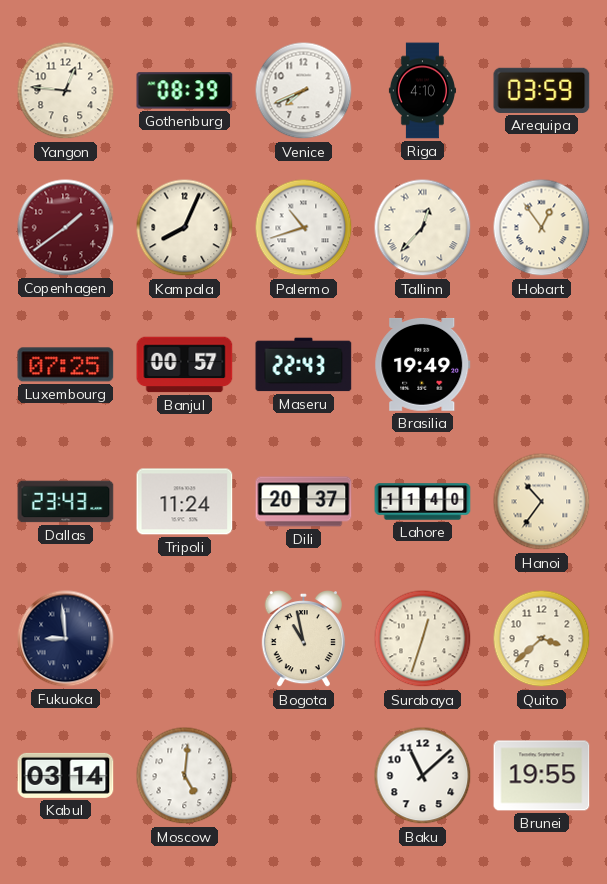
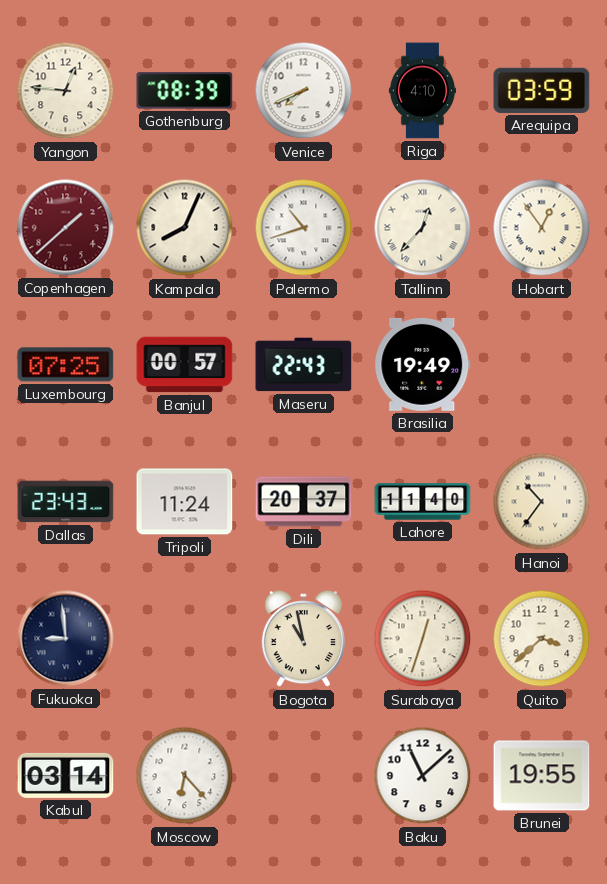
Copenhagen: 1:39 -> 1:38
Moscow: 5:01 -> 6:23
